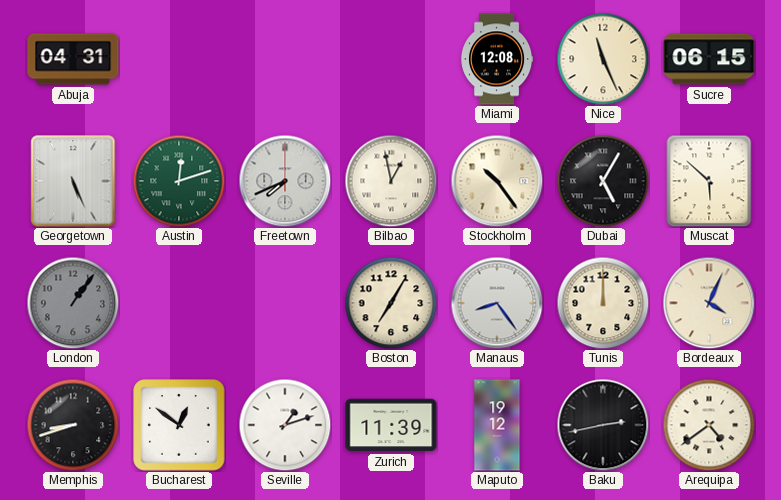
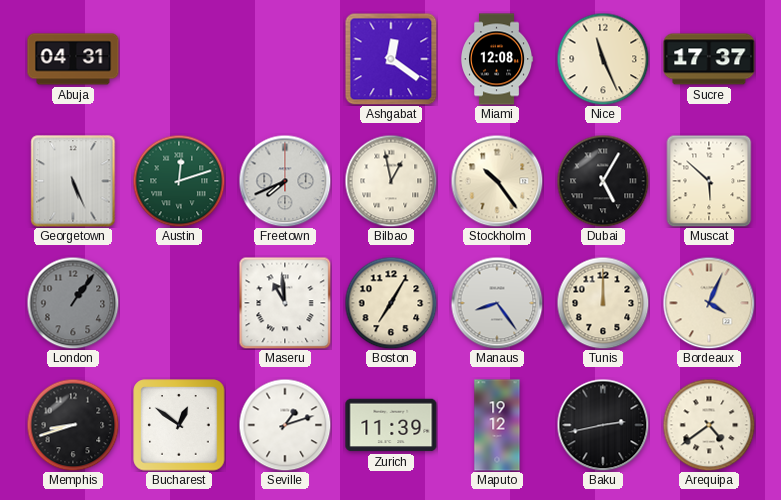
Ashgabat: none -> 12:21
Sucre: 06:15 -> 17:37
Maseru: none -> 10:59
